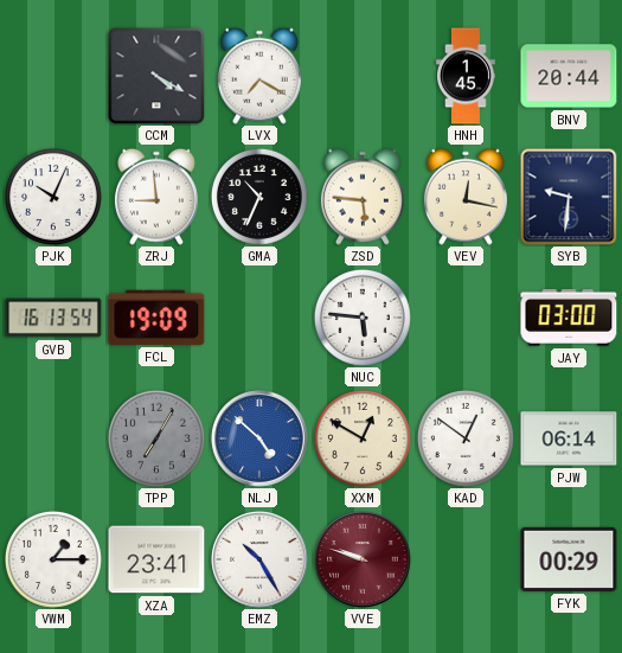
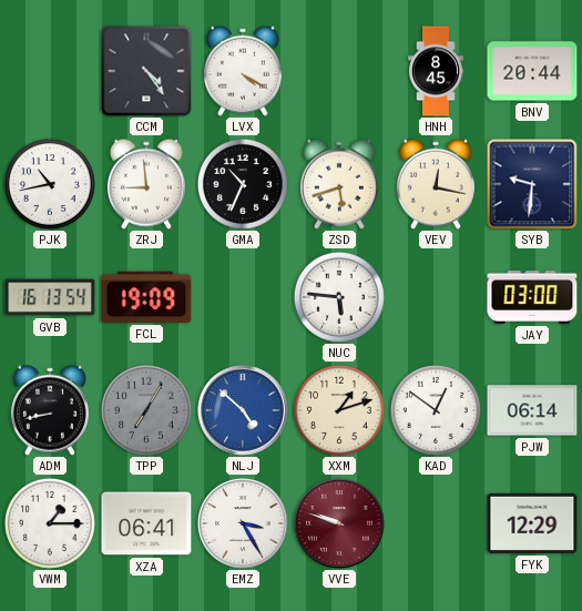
CCM: 4:20 -> 4:24
LVX: 7:20 -> 4:20
HNH: 1:45 -> 8:45
PJK: 10:04 -> 10:43
ZSD: 5:46 -> 5:42
ADM: none -> 8:43
XXM: 12:50 -> 1:12
XZA: 23:41 -> 06:41
EMZ: 10:25 -> 3:25
FYK: 00:29 -> 12:29
